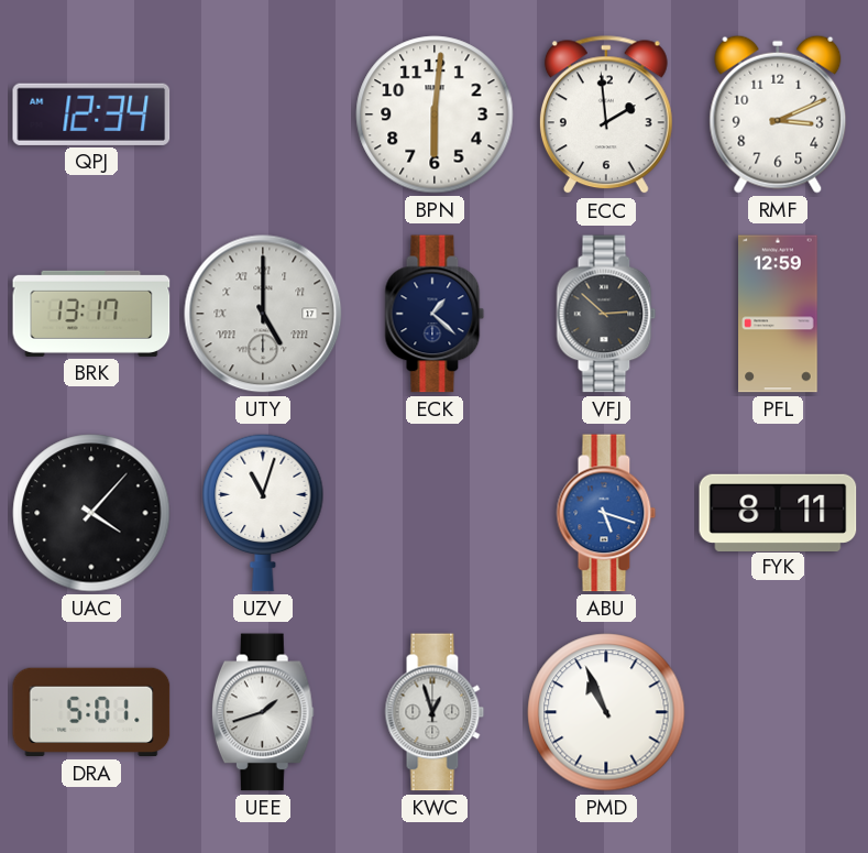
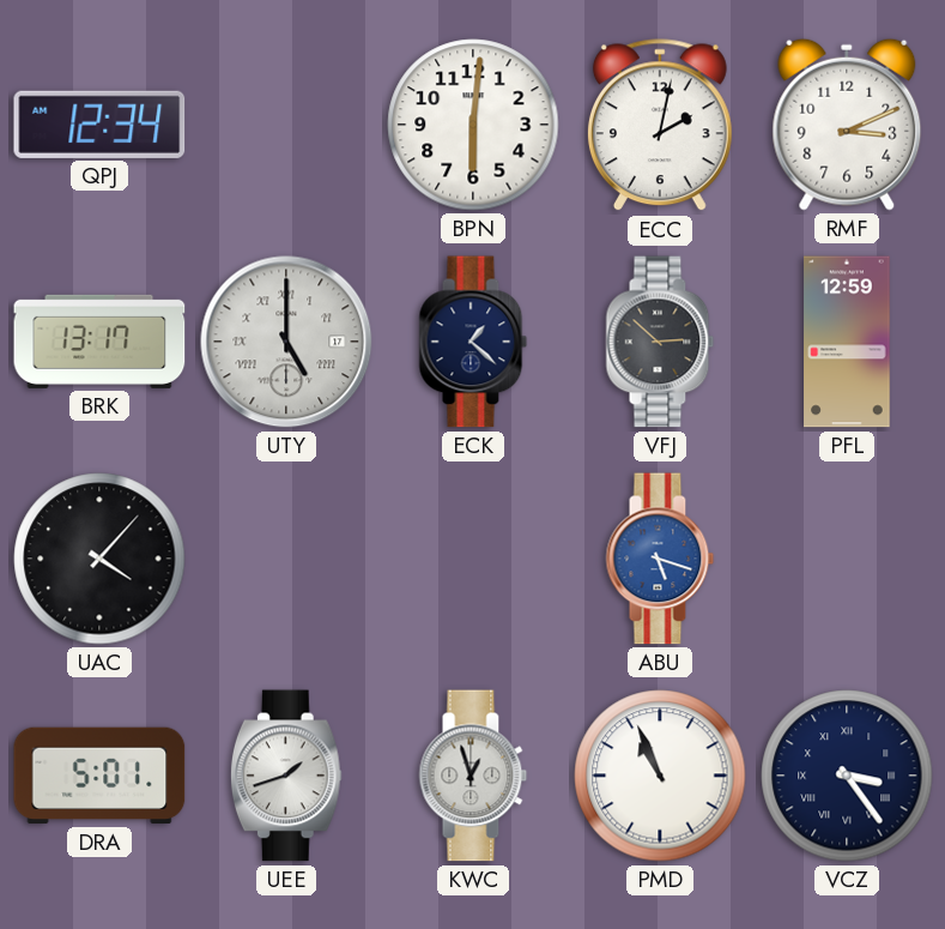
ECC: 1:59 -> 2:02
UZV: 11:03 -> none
FYK: 8:11 -> none
VCZ: none -> 3:24
